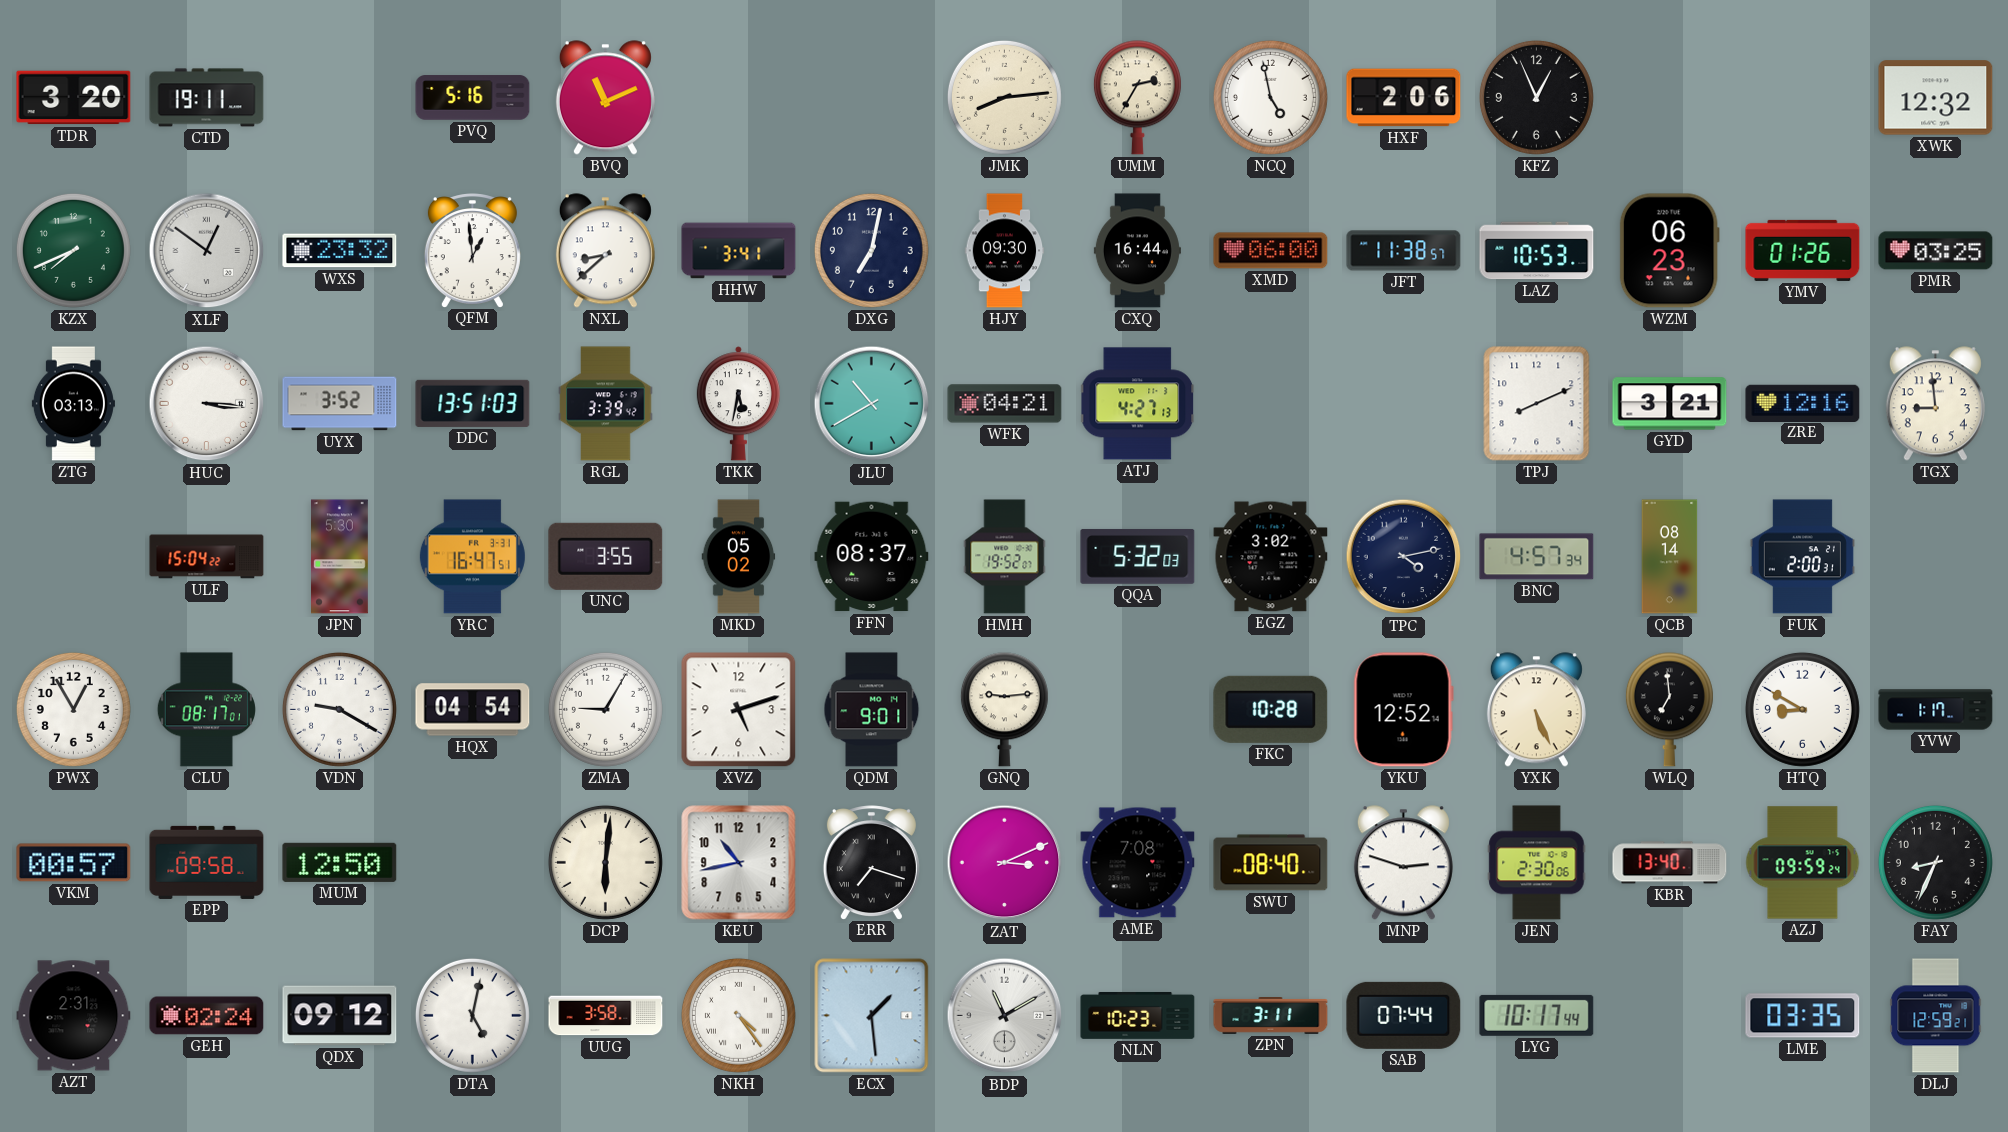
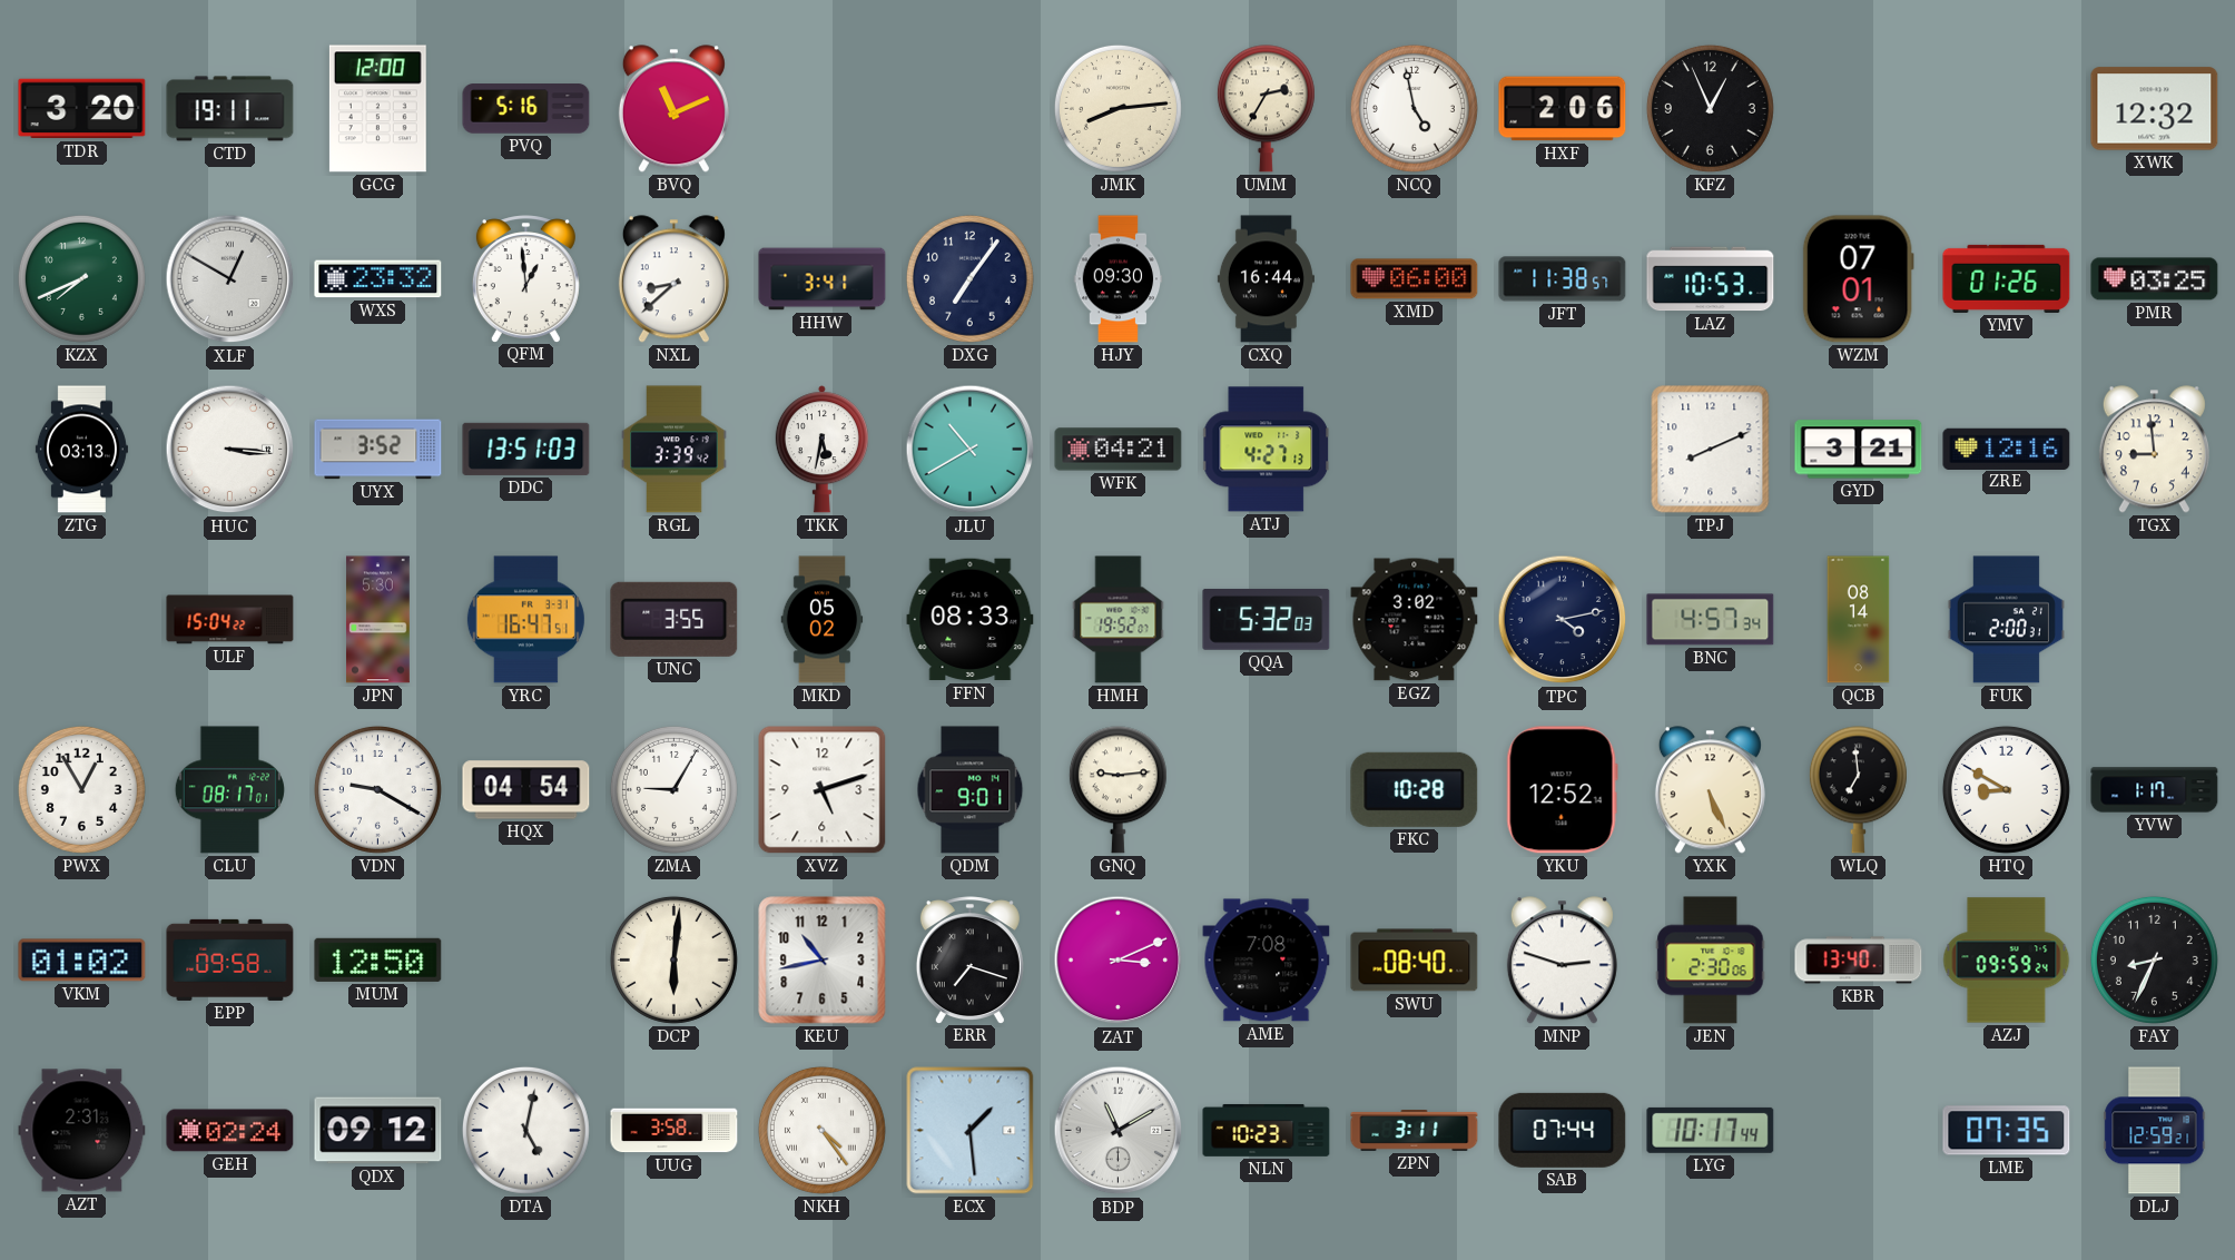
GCG: none -> 12:00
XLF: 12:51 -> 12:50
DXG: 7:02 -> 7:06
WZM: 06:23 -> 07:01
FFN: 08:37 -> 08:33
VKM: 00:57 -> 01:02
LME: 03:35 -> 07:35
